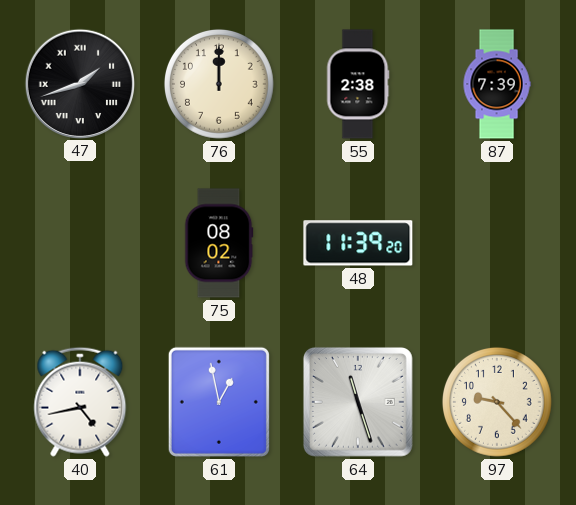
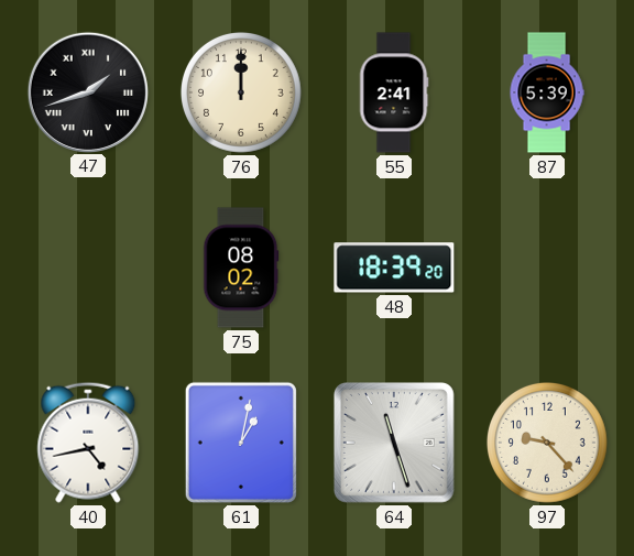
55: 2:38 -> 2:41
87: 7:39 -> 5:39
48: 11:39 -> 18:39
61: 12:58 -> 1:02
